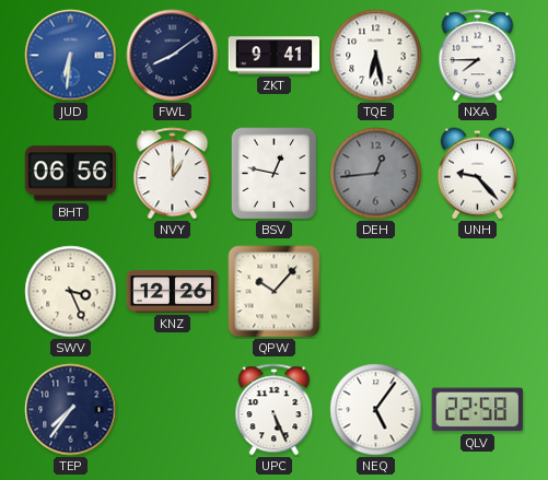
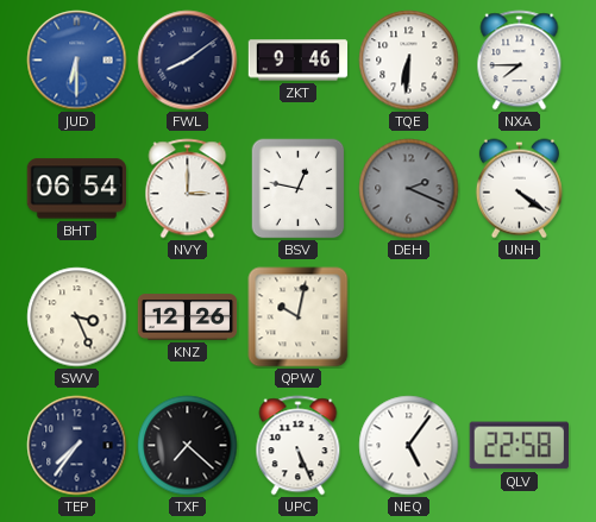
JUD: 6:31 -> 6:30
ZKT: 9:41 -> 9:46
TQE: 6:28 -> 6:31
BHT: 06:56 -> 06:54
NVY: 1:00 -> 3:00
DEH: 12:44 -> 2:19
UNH: 9:23 -> 4:21
QPW: 10:07 -> 10:02
TXF: none -> 7:22
